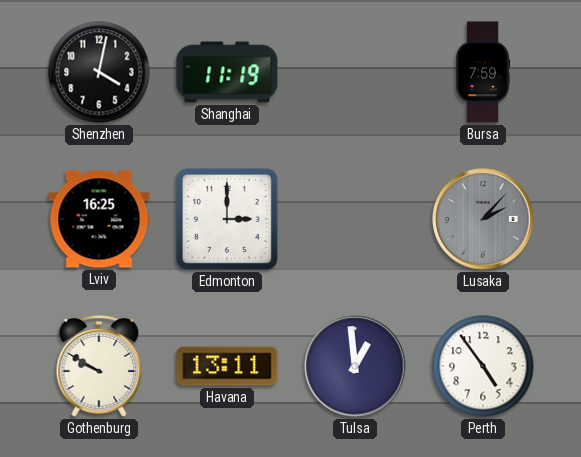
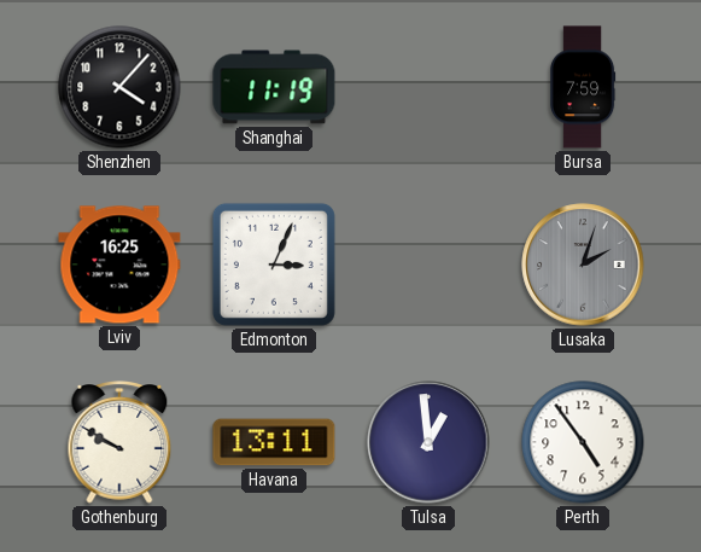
Shenzhen: 4:02 -> 4:07
Edmonton: 3:00 -> 3:04
Lusaka: 2:07 -> 2:03
